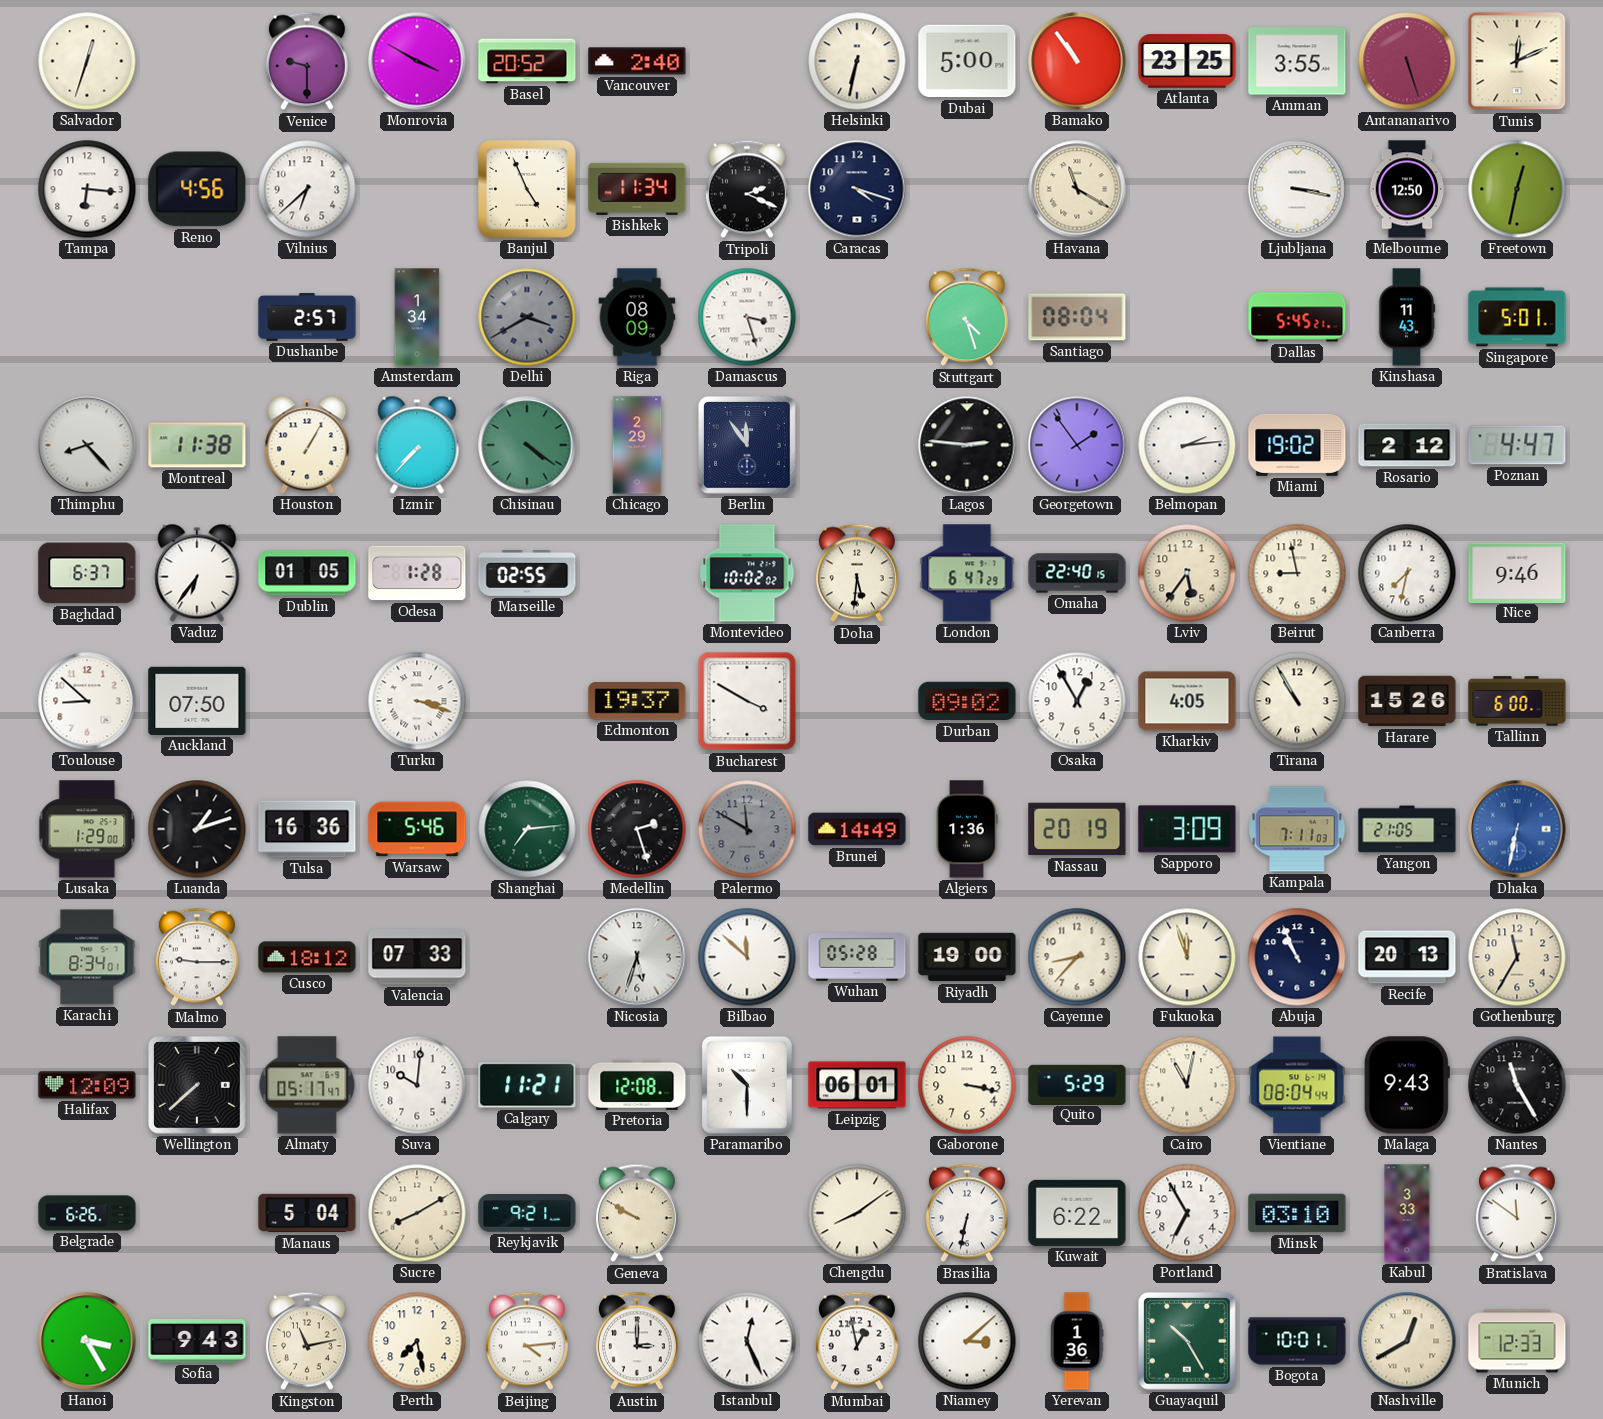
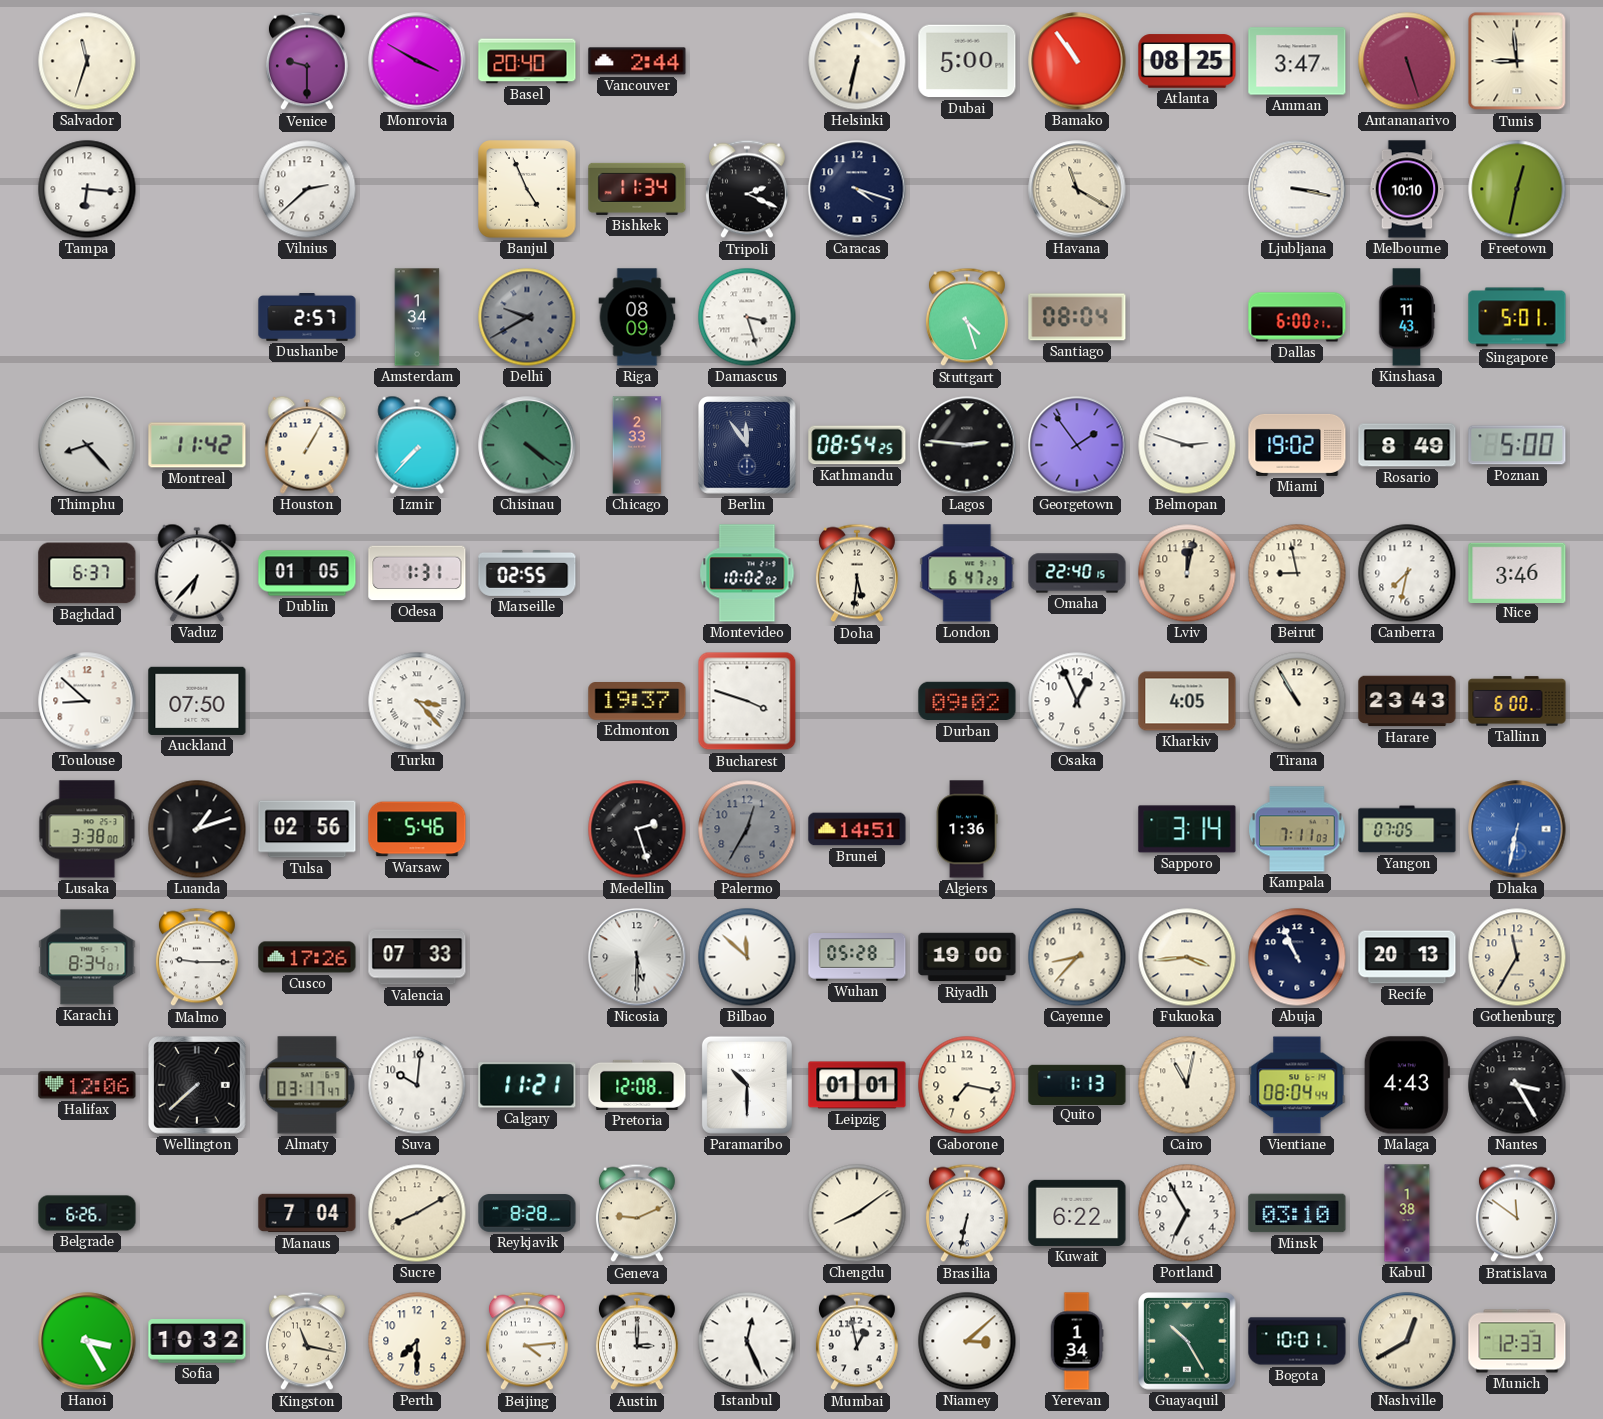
Salvador: 12:33 -> 11:33
Basel: 20:52 -> 20:40
Vancouver: 2:40 -> 2:44
Atlanta: 23:25 -> 08:25
Amman: 3:55 -> 3:47
Tunis: 12:11 -> 8:59
Reno: 4:56 -> none
Vilnius: 6:38 -> 2:38
Melbourne: 12:50 -> 10:10
Delhi: 3:40 -> 9:40
Dallas: 5:45 -> 6:00
Montreal: 11:38 -> 11:42
Chicago: 2:29 -> 2:33
Kathmandu: none -> 08:54
Belmopan: 2:14 -> 2:48
Rosario: 2:12 -> 8:49
Poznan: 4:47 -> 5:00
Vaduz: 6:36 -> 6:37
Odesa: 1:28 -> 1:31
Lviv: 5:36 -> 12:02
Nice: 9:46 -> 3:46
Turku: 3:18 -> 3:23
Bucharest: 3:50 -> 3:48
Osaka: 12:55 -> 12:56
Harare: 15:26 -> 23:43
Lusaka: 1:29 -> 3:38
Tulsa: 16:36 -> 02:56
Shanghai: 7:14 -> none
Palermo: 11:50 -> 12:35
Brunei: 14:49 -> 14:51
Nassau: 20:19 -> none
Sapporo: 3:09 -> 3:14
Yangon: 21:05 -> 07:05
Cusco: 18:12 -> 17:26
Nicosia: 5:33 -> 5:30
Fukuoka: 11:57 -> 3:44
Halifax: 12:09 -> 12:06
Almaty: 05:17 -> 03:17
Leipzig: 06:01 -> 01:01
Gaborone: 3:17 -> 7:17
Quito: 5:29 -> 1:13
Malaga: 9:43 -> 4:43
Nantes: 11:25 -> 3:25
Manaus: 5:04 -> 7:04
Reykjavik: 9:21 -> 8:28
Geneva: 9:50 -> 9:11
Kabul: 3:33 -> 1:38
Sofia: 9:43 -> 10:32
Kingston: 11:13 -> 11:17
Perth: 7:28 -> 7:30
Yerevan: 1:36 -> 1:34
